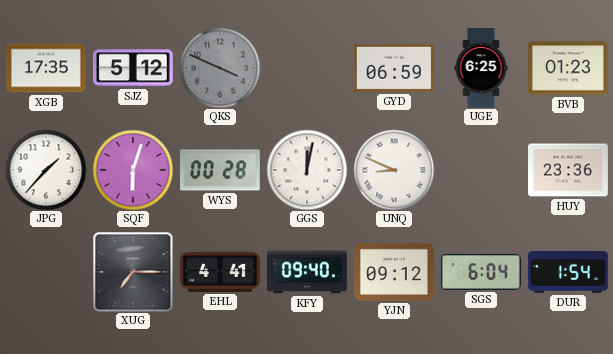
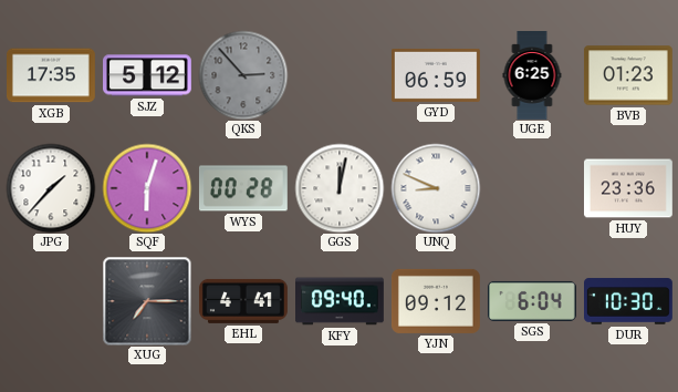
QKS: 3:49 -> 2:53
DUR: 1:54 -> 10:30
